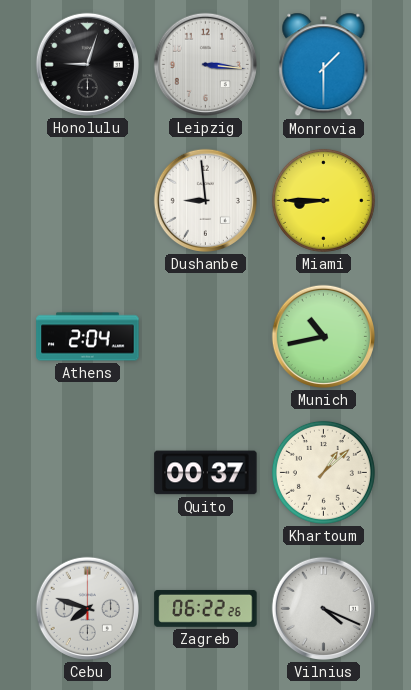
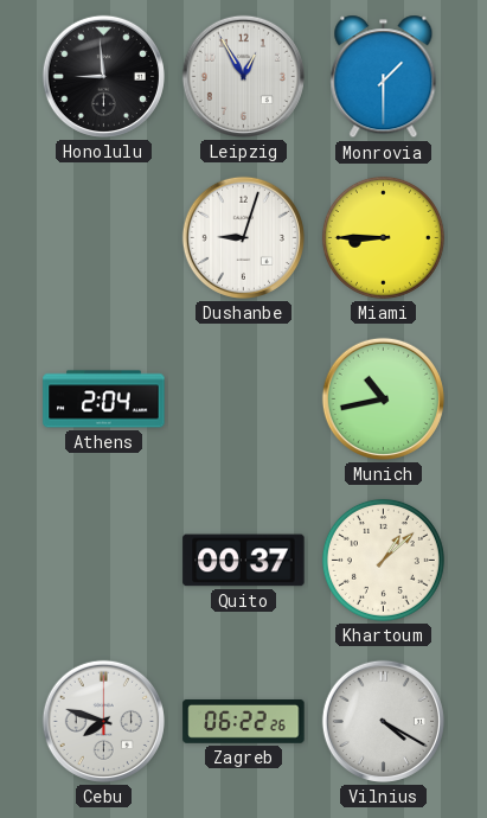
Honolulu: 9:03 -> 8:59
Leipzig: 3:16 -> 12:55
Dushanbe: 8:59 -> 9:03
Vilnius: 4:19 -> 4:20
